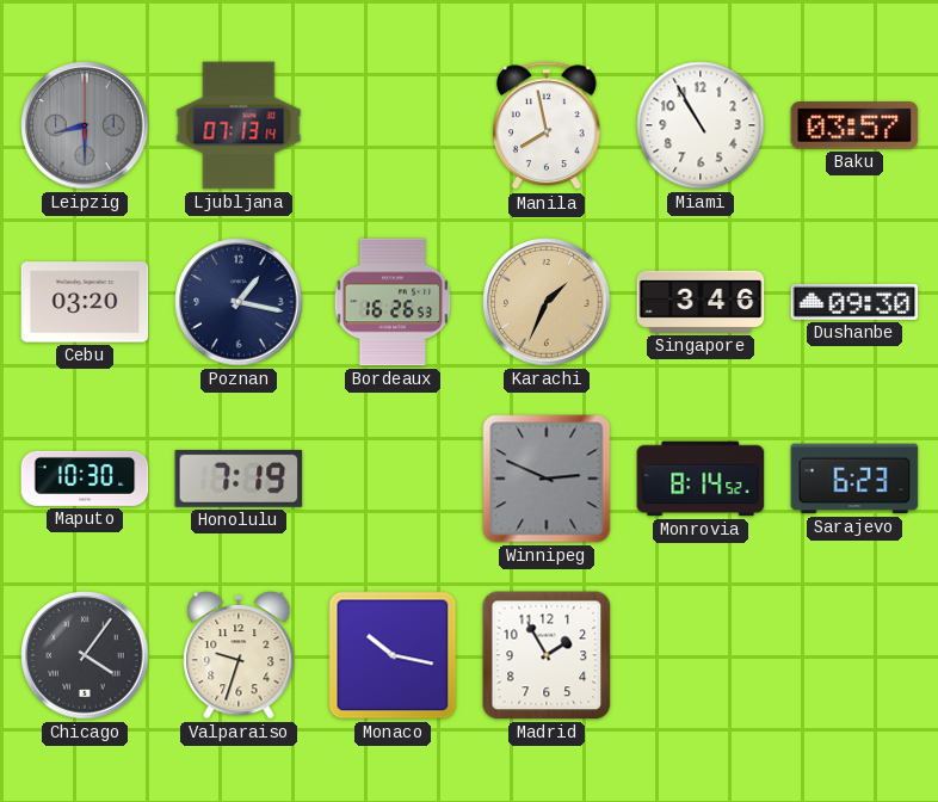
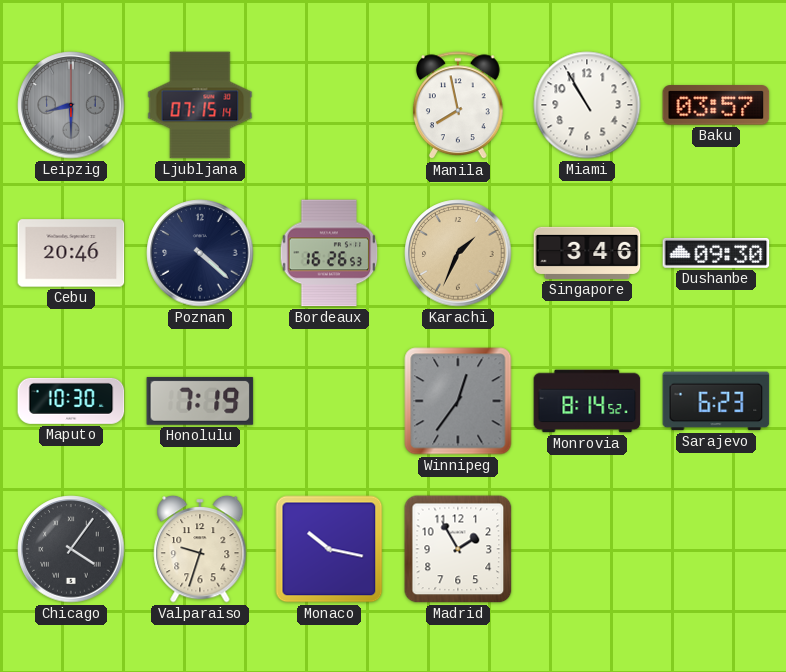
Ljubljana: 07:13 -> 07:15
Cebu: 03:20 -> 20:46
Poznan: 1:17 -> 4:22
Winnipeg: 2:49 -> 12:36
